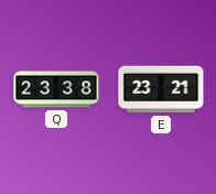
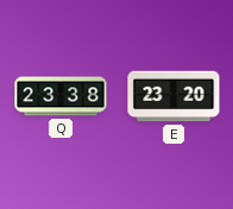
E: 23:21 -> 23:20
